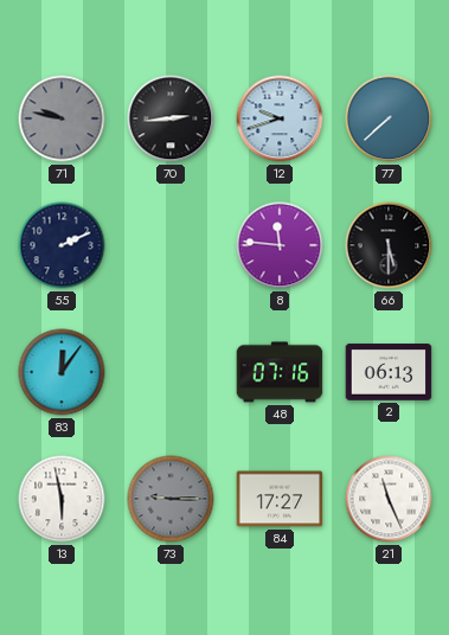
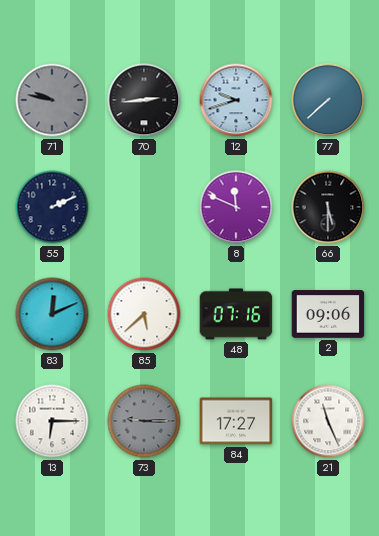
8: 11:46 -> 11:49
83: 12:06 -> 12:11
85: none -> 5:38
2: 06:13 -> 09:06
13: 5:58 -> 6:15
